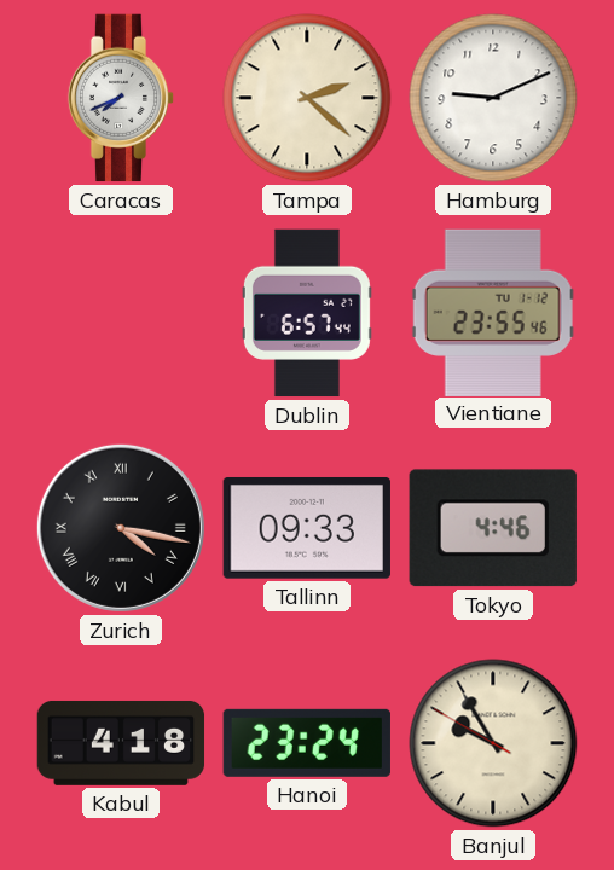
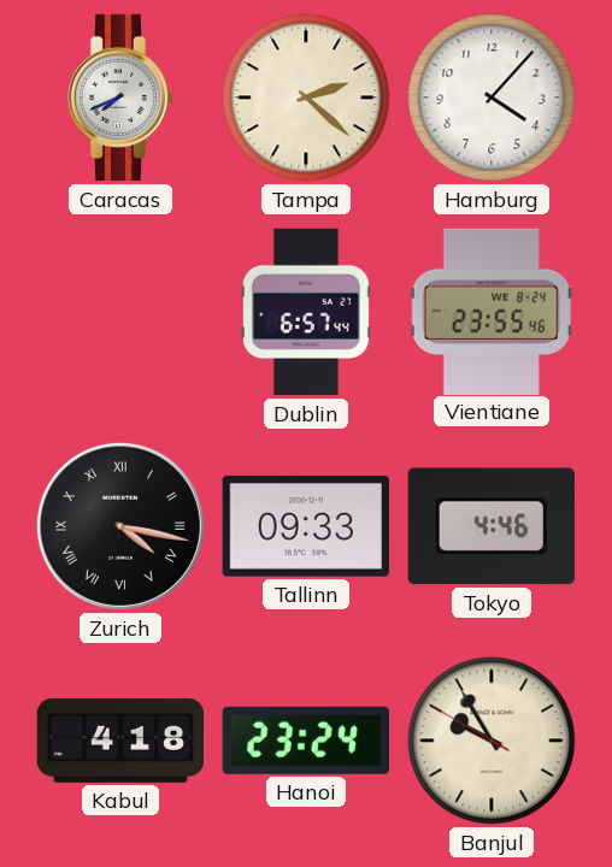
Hamburg: 9:11 -> 4:07
Vientiane date: TU 1-12 -> WE 8-24
